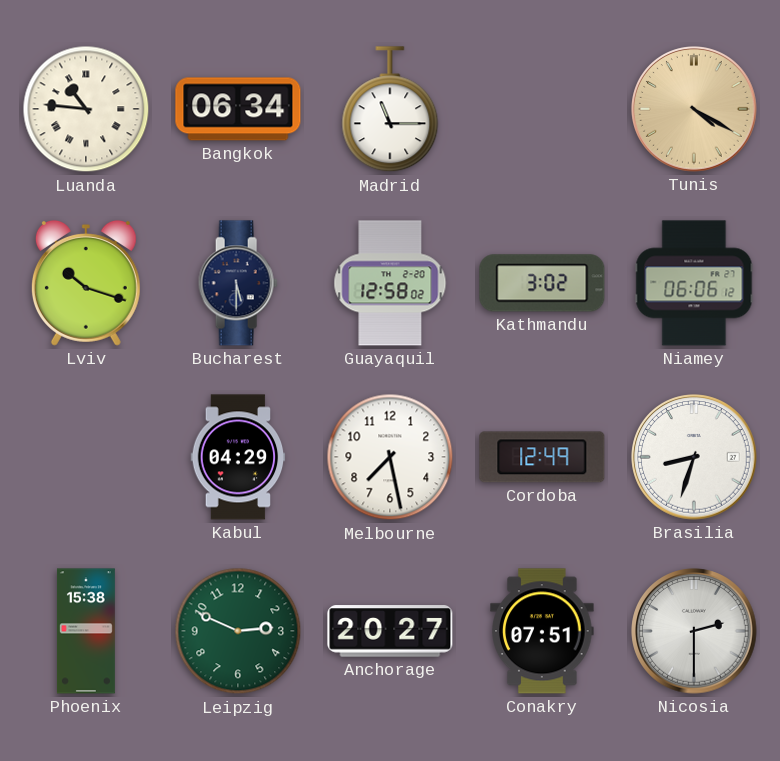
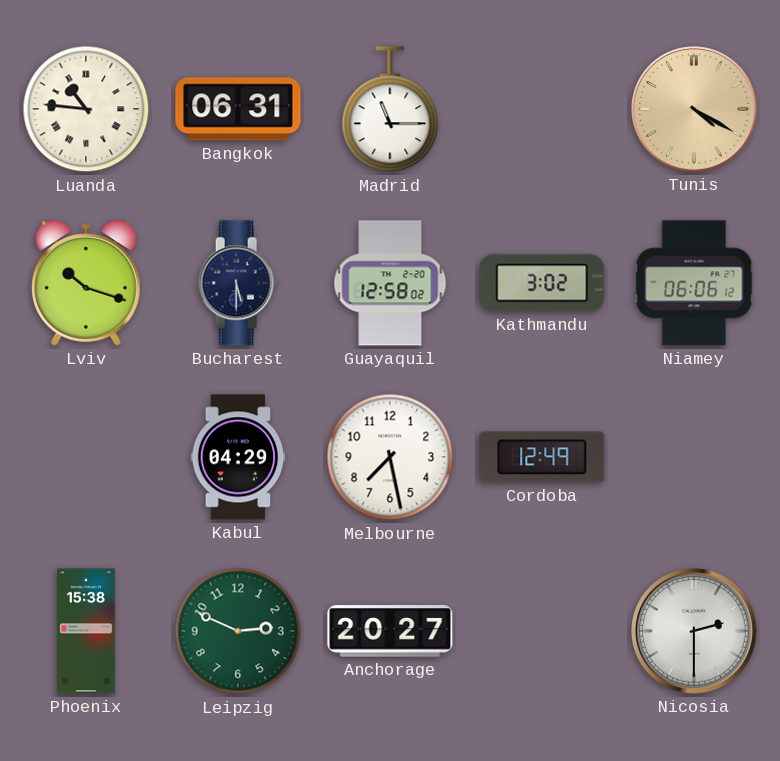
Bangkok: 06:34 -> 06:31
Brasilia: 8:33 -> none
Conakry: 07:51 -> none
